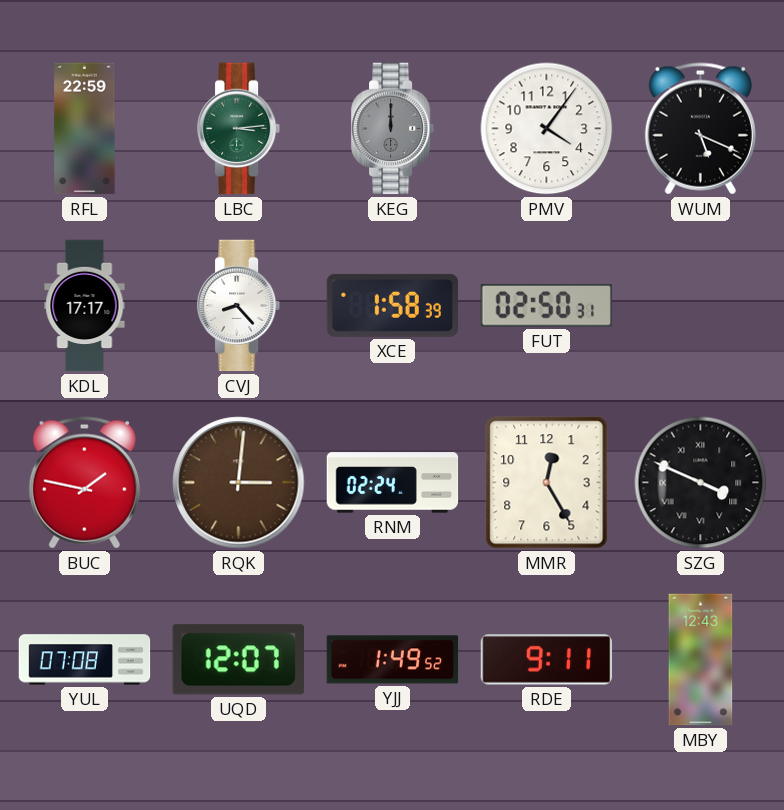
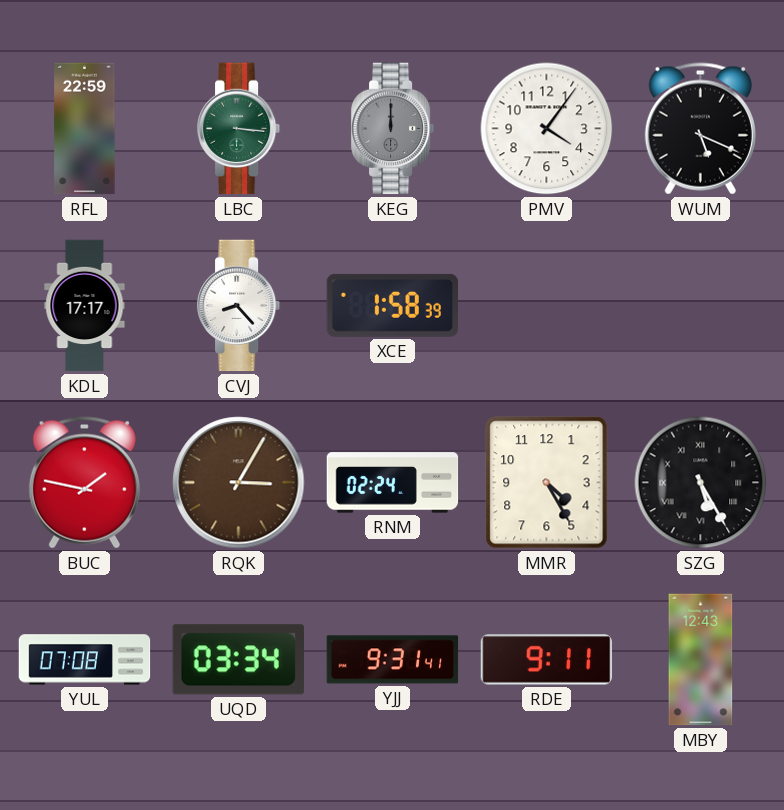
LBC: 3:14 -> 3:16
FUT: 02:50 -> none
RQK: 3:01 -> 3:05
MMR: 12:25 -> 4:25
SZG: 3:49 -> 5:25
UQD: 12:07 -> 03:34
YJJ: 1:49 -> 9:31
